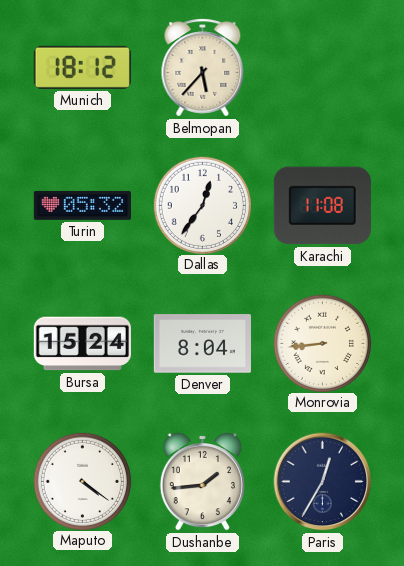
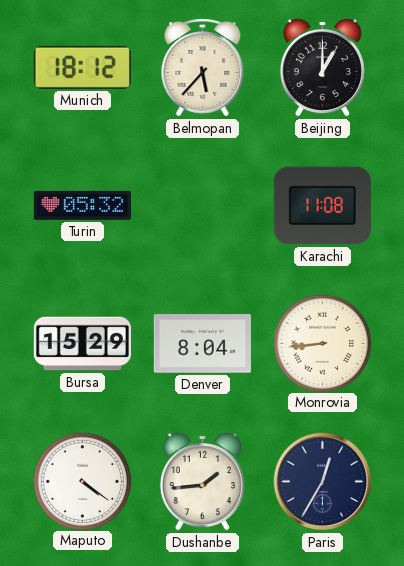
Beijing: none -> 1:00
Dallas: 12:36 -> none
Bursa: 15:24 -> 15:29
